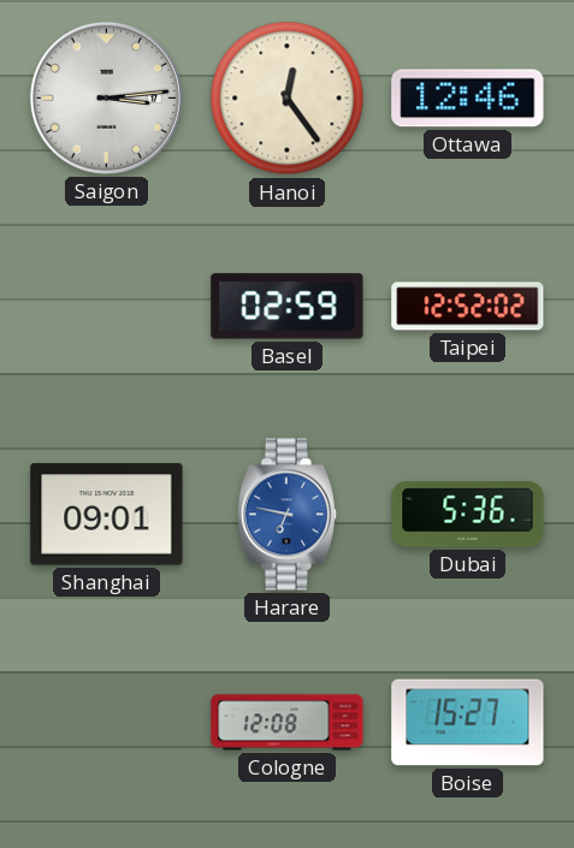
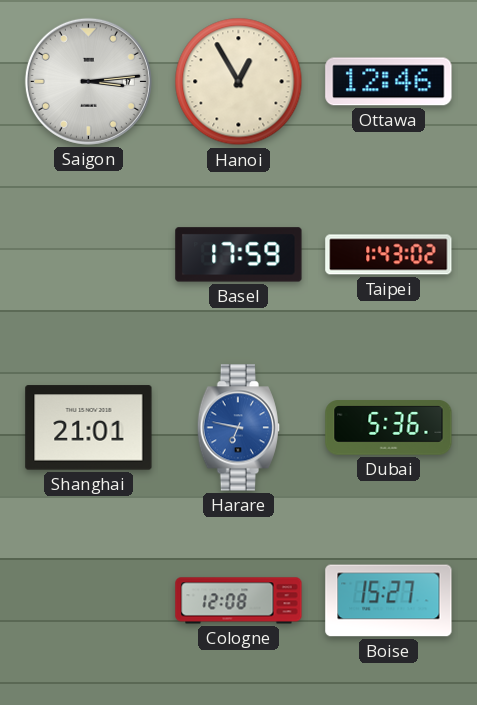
Hanoi: 12:24 -> 12:55
Basel: 02:59 -> 17:59
Taipei: 12:52 -> 1:43
Shanghai: 09:01 -> 21:01
